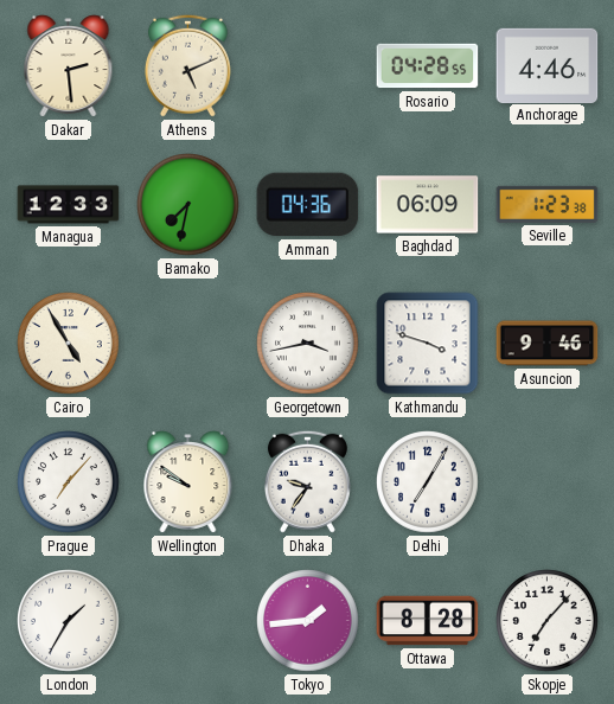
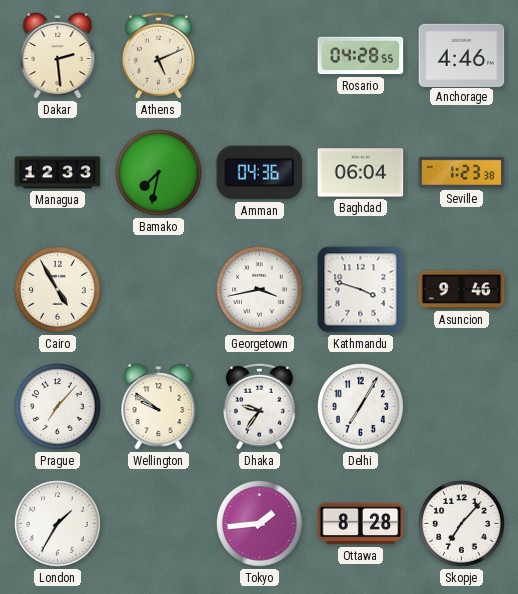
Baghdad: 06:09 -> 06:04
